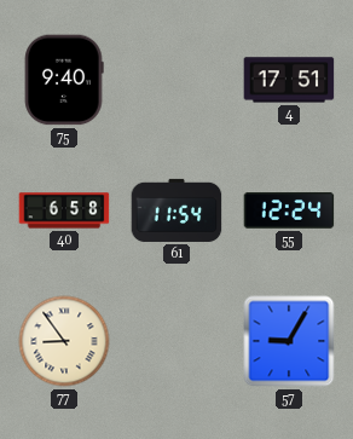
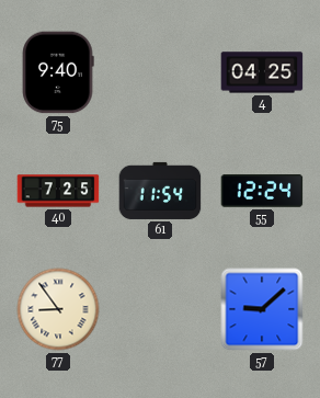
4: 17:51 -> 04:25
40: 6:58 -> 7:25
57: 9:05 -> 9:08
